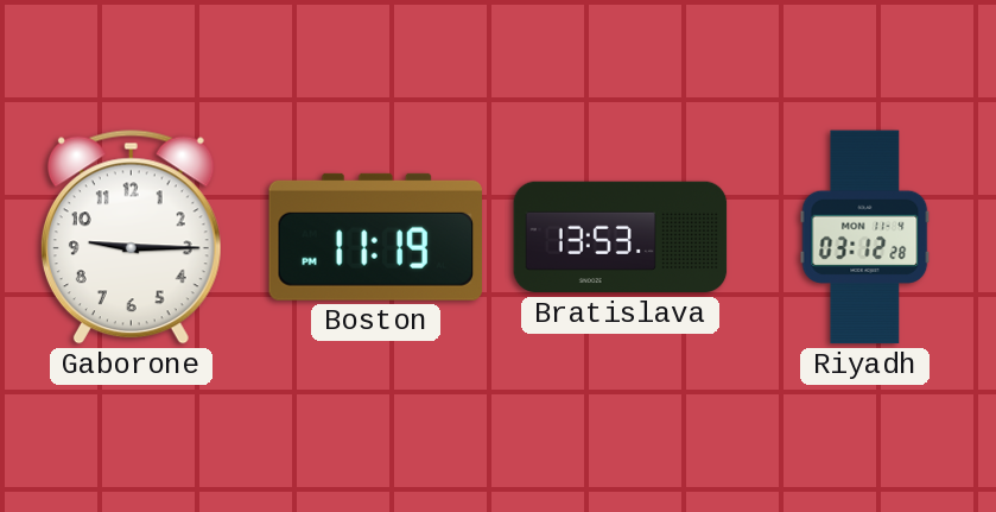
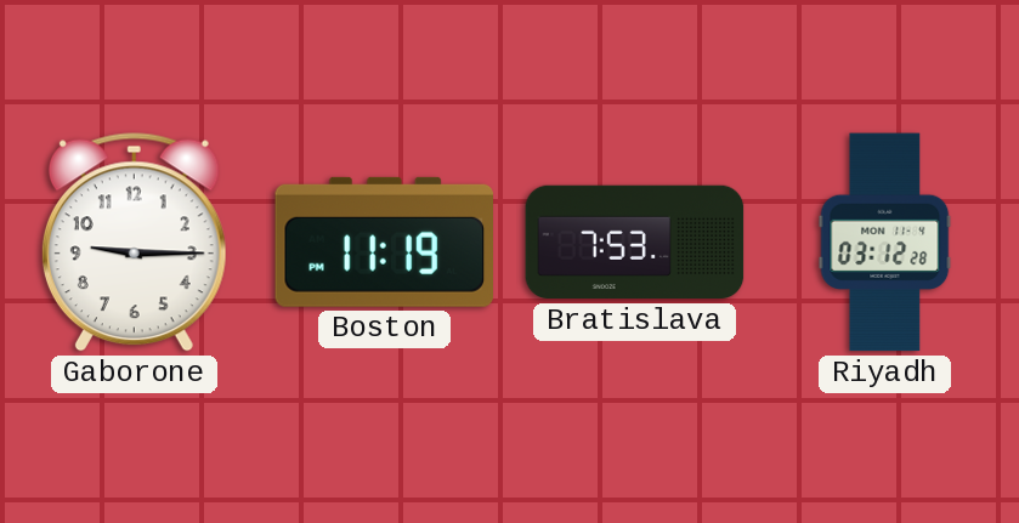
Bratislava: 13:53 -> 7:53
